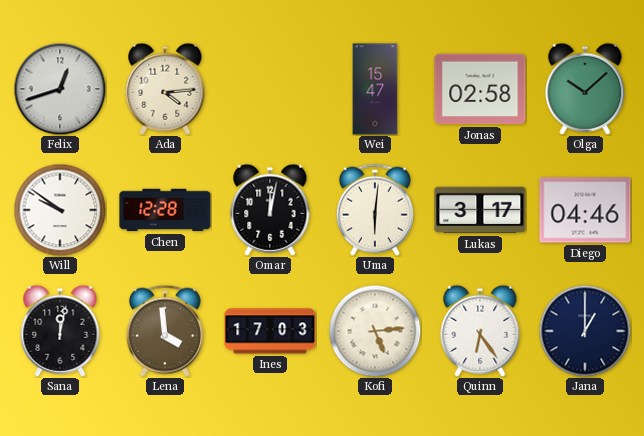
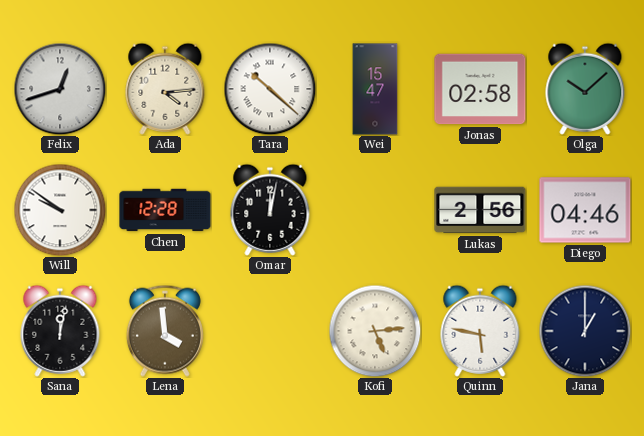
Tara: none -> 10:22
Uma: 6:01 -> none
Lukas: 3:17 -> 2:56
Ines: 17:03 -> none
Quinn: 6:24 -> 5:47
